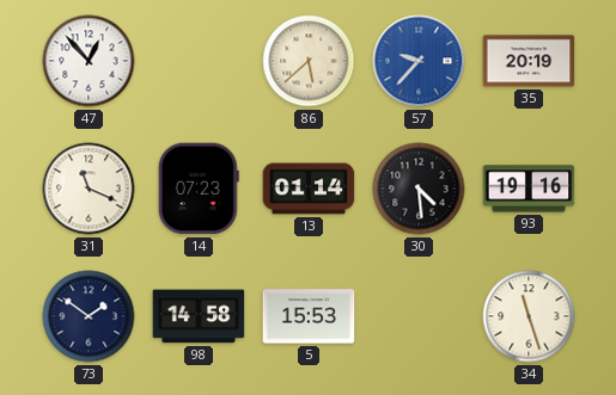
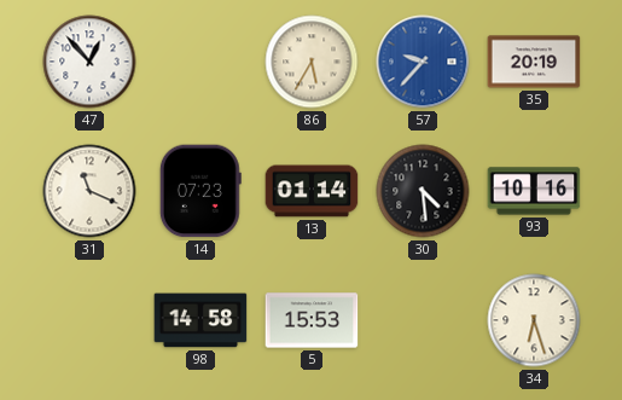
86: 5:38 -> 5:35
93: 19:16 -> 10:16
73: 1:51 -> none
34: 11:27 -> 6:27
